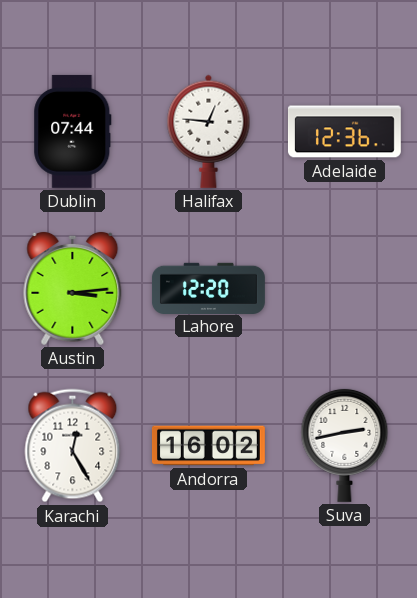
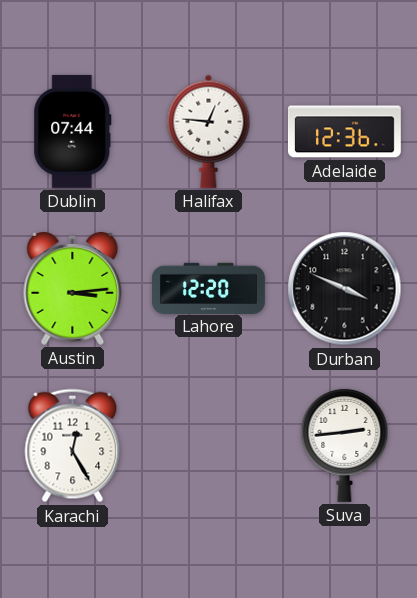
Durban: none -> 3:49
Andorra: 16:02 -> none
Suva: 2:43 -> 2:44
